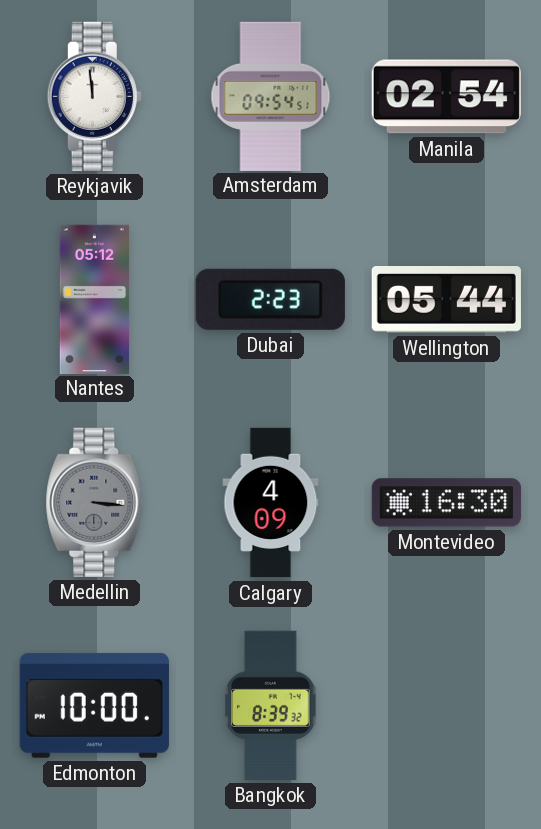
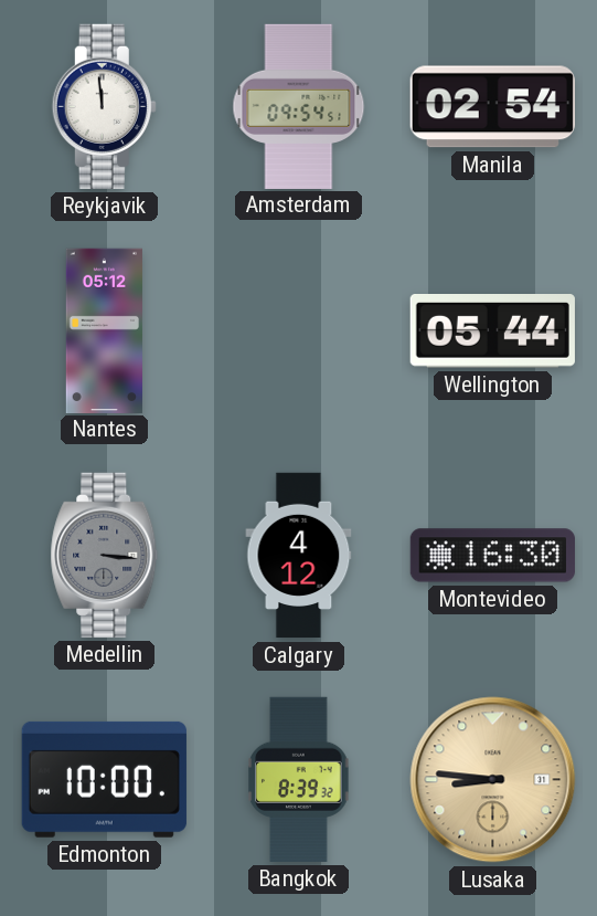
Dubai: 2:23 -> none
Calgary: 4:09 -> 4:12
Lusaka: none -> 8:46
